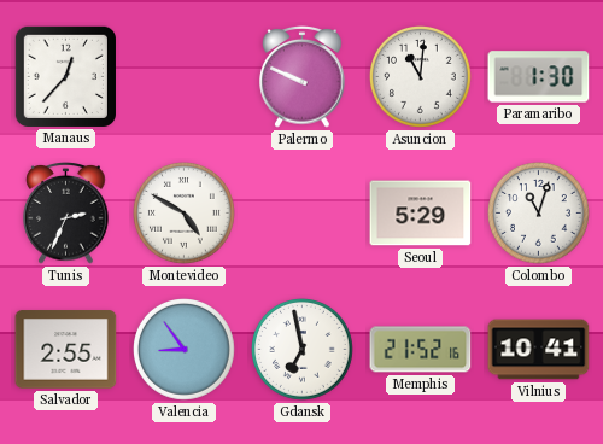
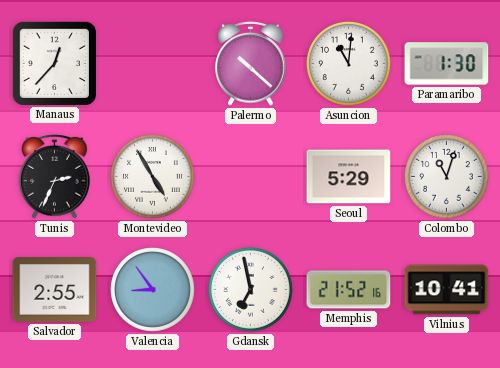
Palermo: 9:49 -> 10:22
Montevideo: 4:50 -> 4:55
